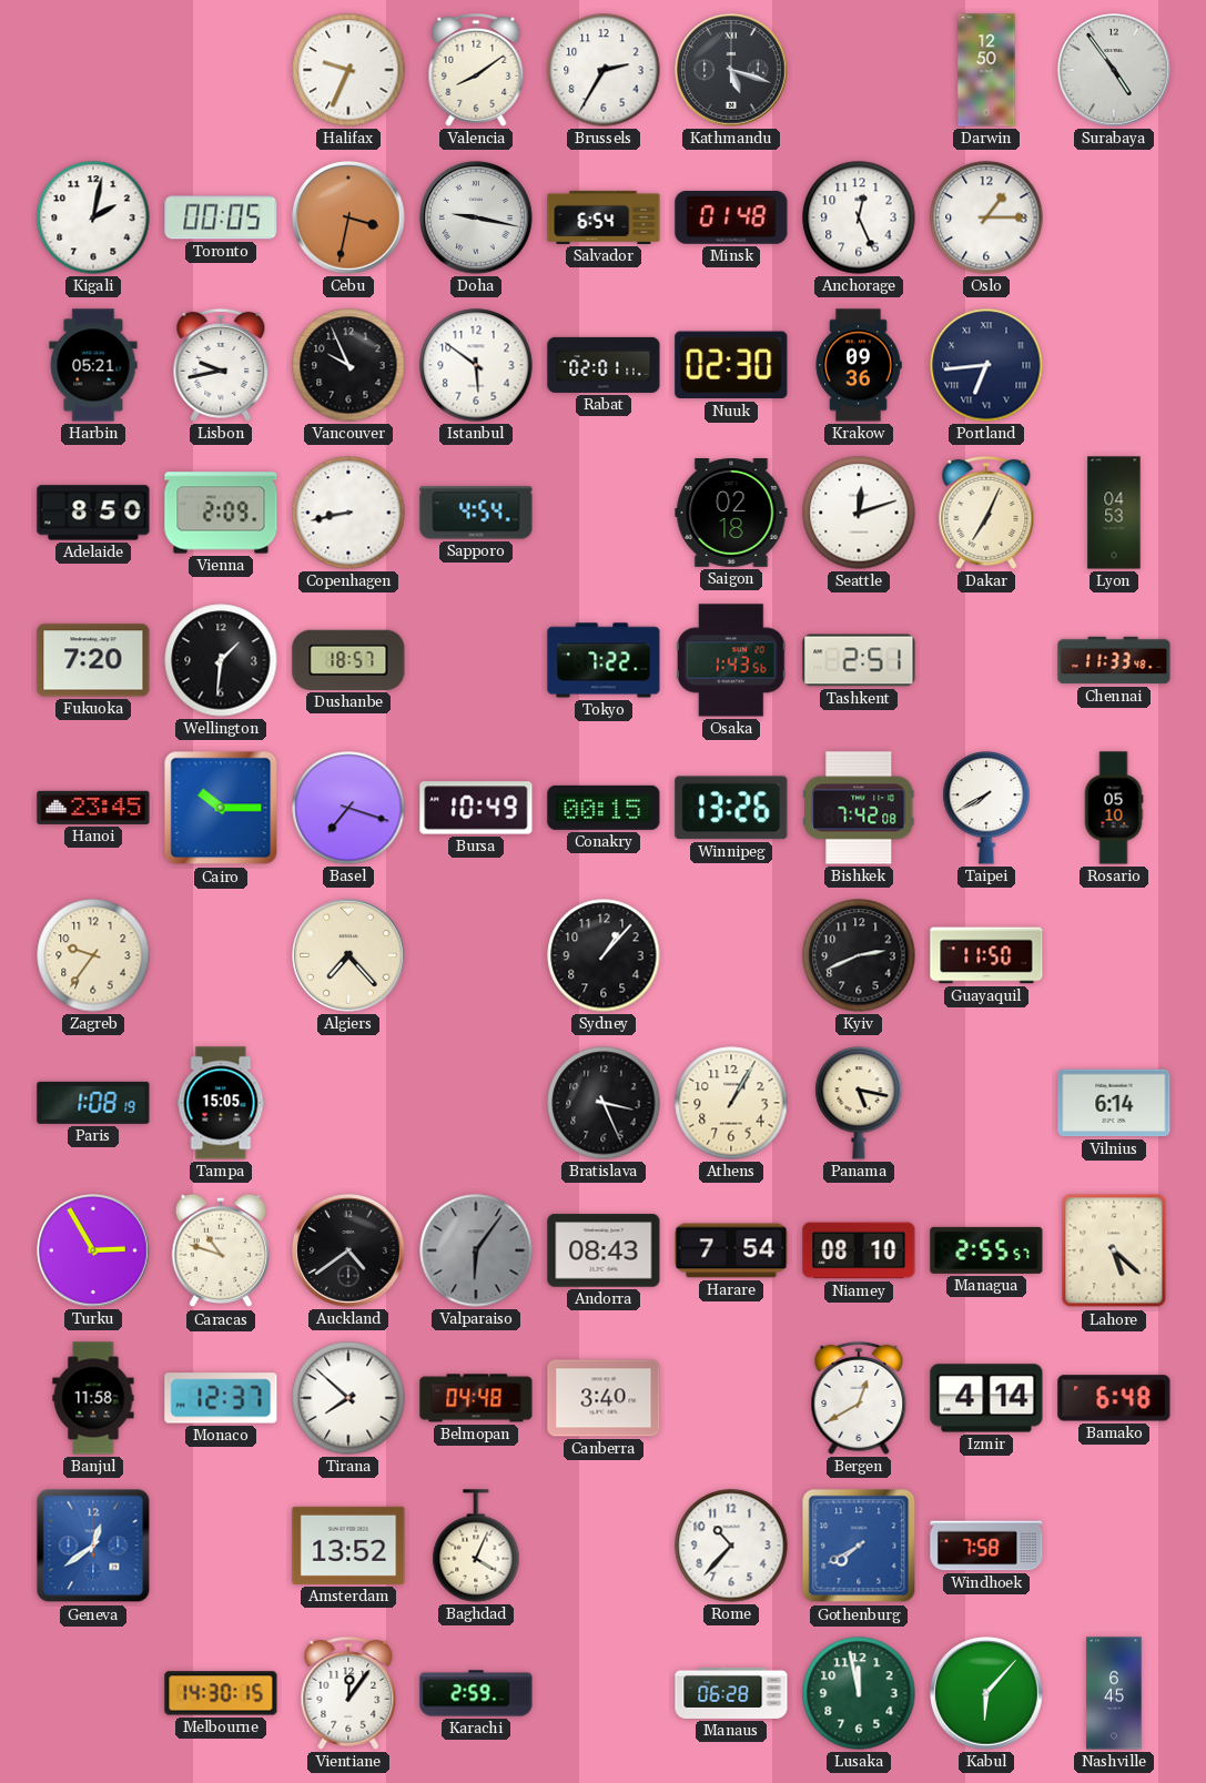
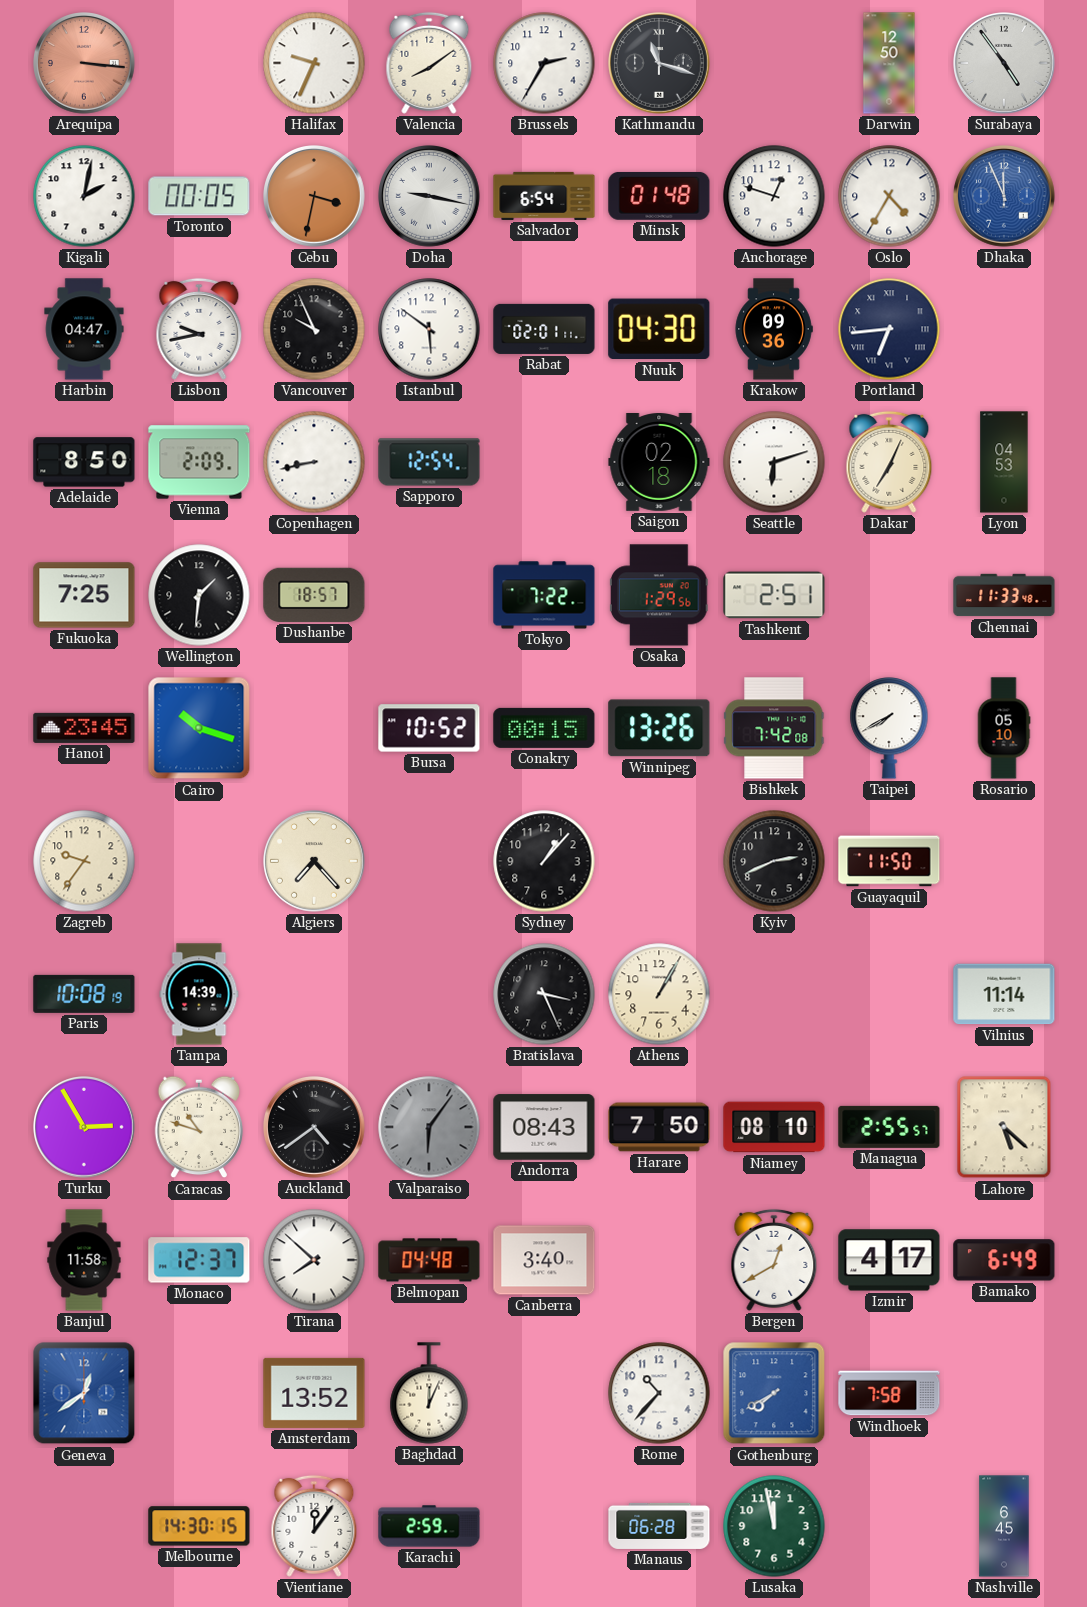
Arequipa: none -> 3:16
Kathmandu: 5:18 -> 11:18
Anchorage: 12:26 -> 12:48
Oslo: 1:15 -> 4:35
Dhaka: none -> 11:56
Harbin: 05:21 -> 04:47
Nuuk: 02:30 -> 04:30
Sapporo: 4:54 -> 12:54
Seattle: 12:12 -> 6:12
Fukuoka: 7:20 -> 7:25
Osaka: 1:43 -> 1:29
Cairo: 10:15 -> 10:18
Basel: 7:18 -> none
Bursa: 10:49 -> 10:52
Paris: 1:08 -> 10:08
Tampa: 15:05 -> 14:39
Panama: 5:17 -> none
Vilnius: 6:14 -> 11:14
Harare: 7:54 -> 7:50
Izmir: 4:14 -> 4:17
Bamako: 6:48 -> 6:49
Baghdad: 4:04 -> 12:04
Kabul: 6:07 -> none
